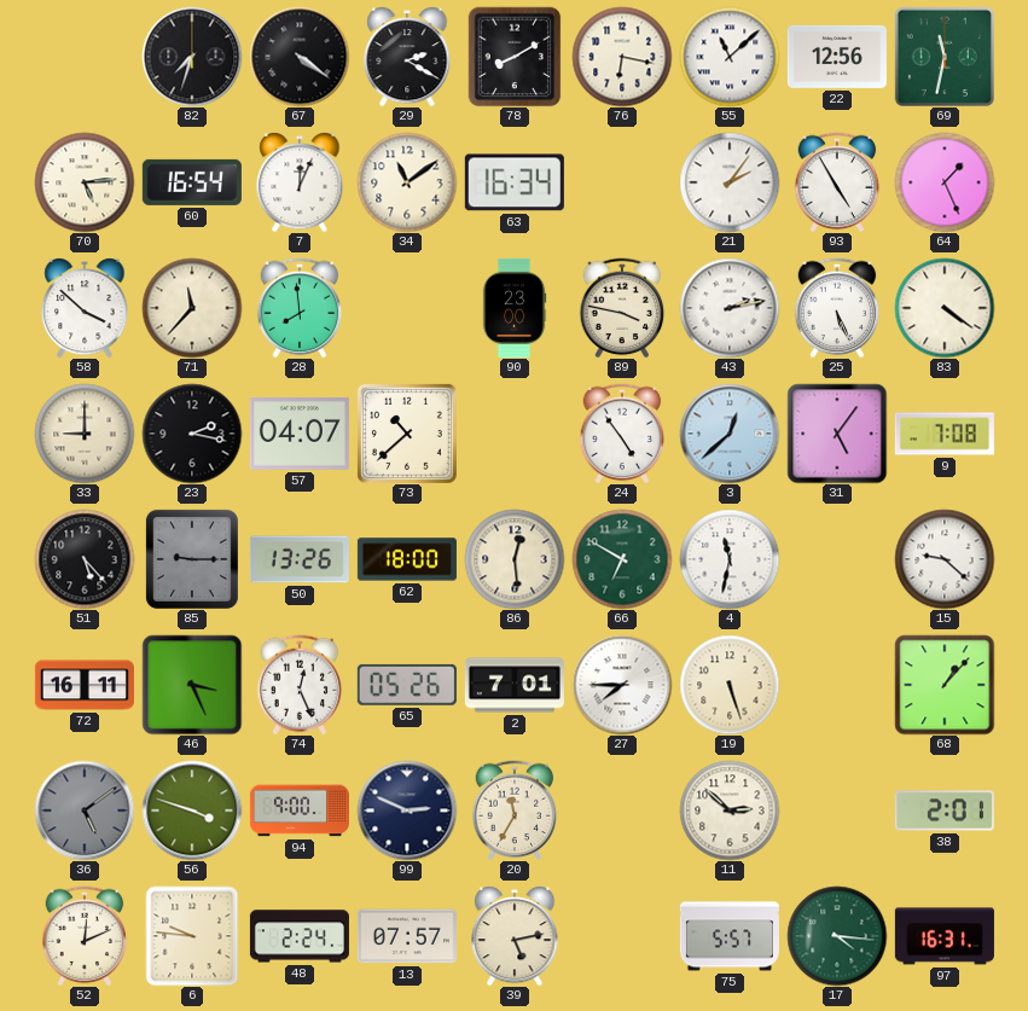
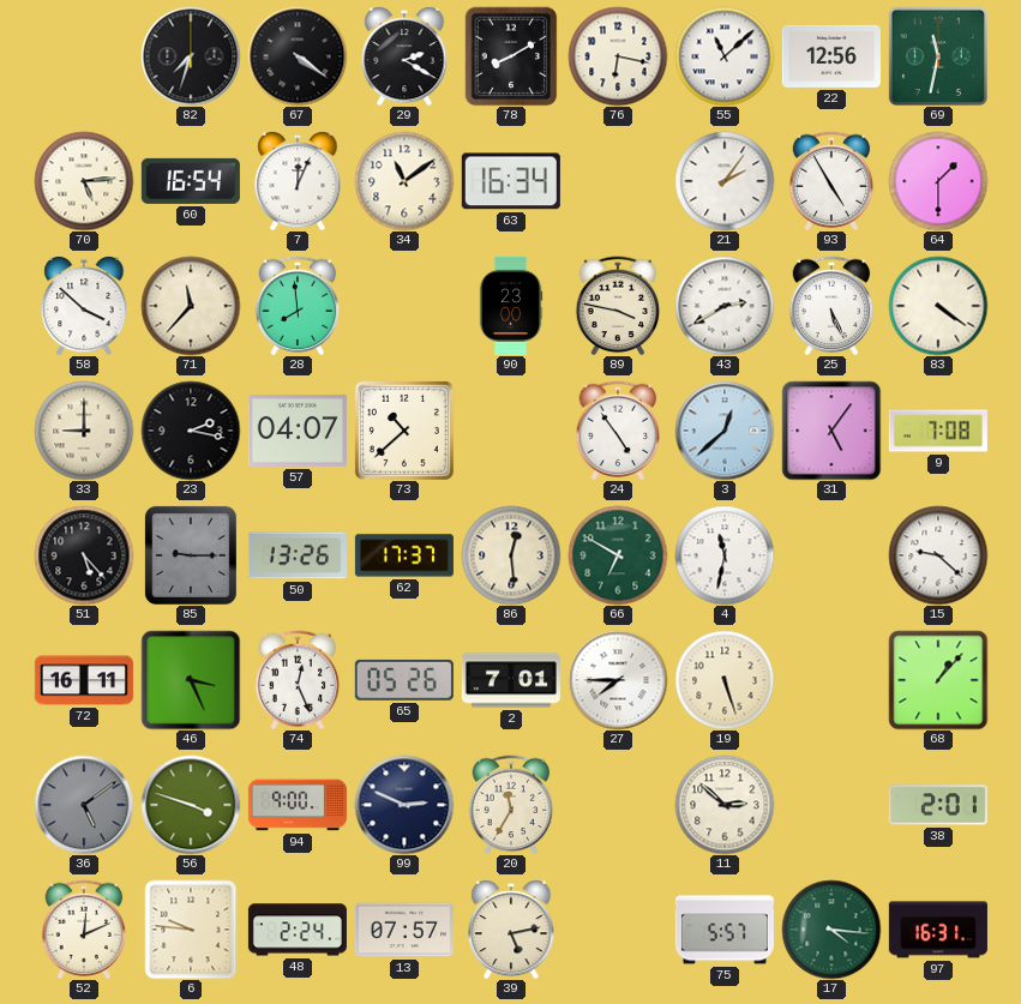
64: 1:26 -> 1:30
43: 2:13 -> 2:40
62: 18:00 -> 17:37
